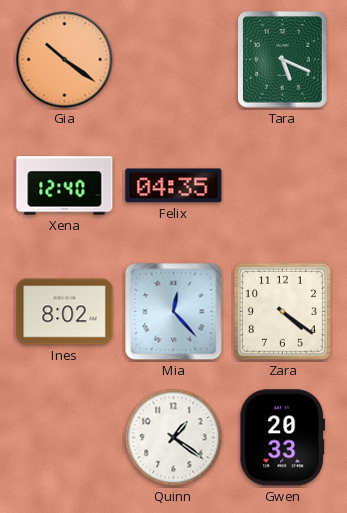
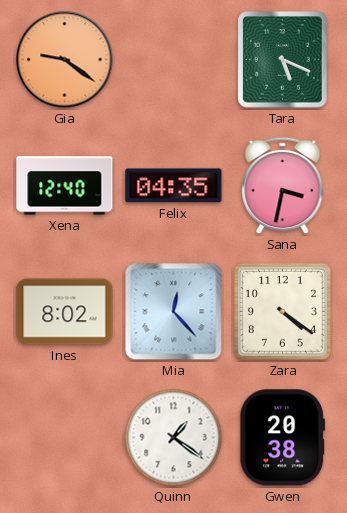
Gia: 10:21 -> 9:21
Sana: none -> 3:32
Gwen: 20:33 -> 20:38
